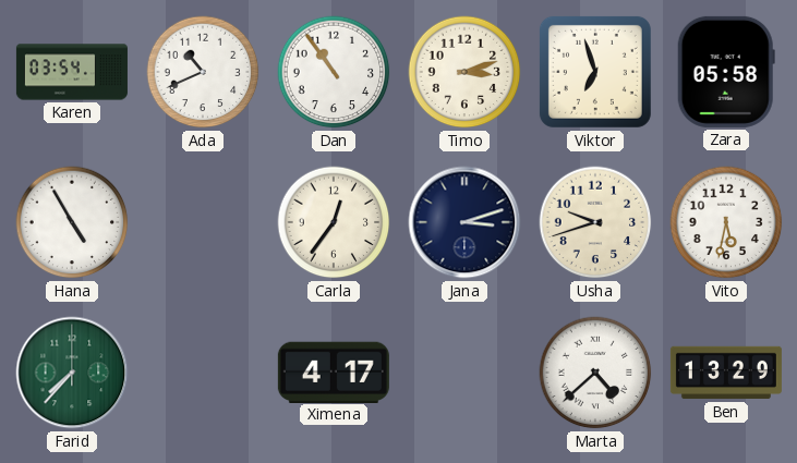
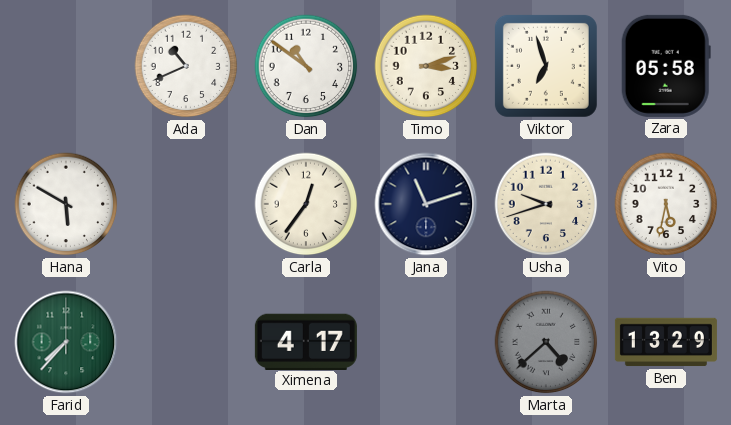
Karen: 03:54 -> none
Dan: 10:54 -> 10:51
Hana: 4:55 -> 5:50
Jana: 3:12 -> 11:12
Marta dial: white -> grey
